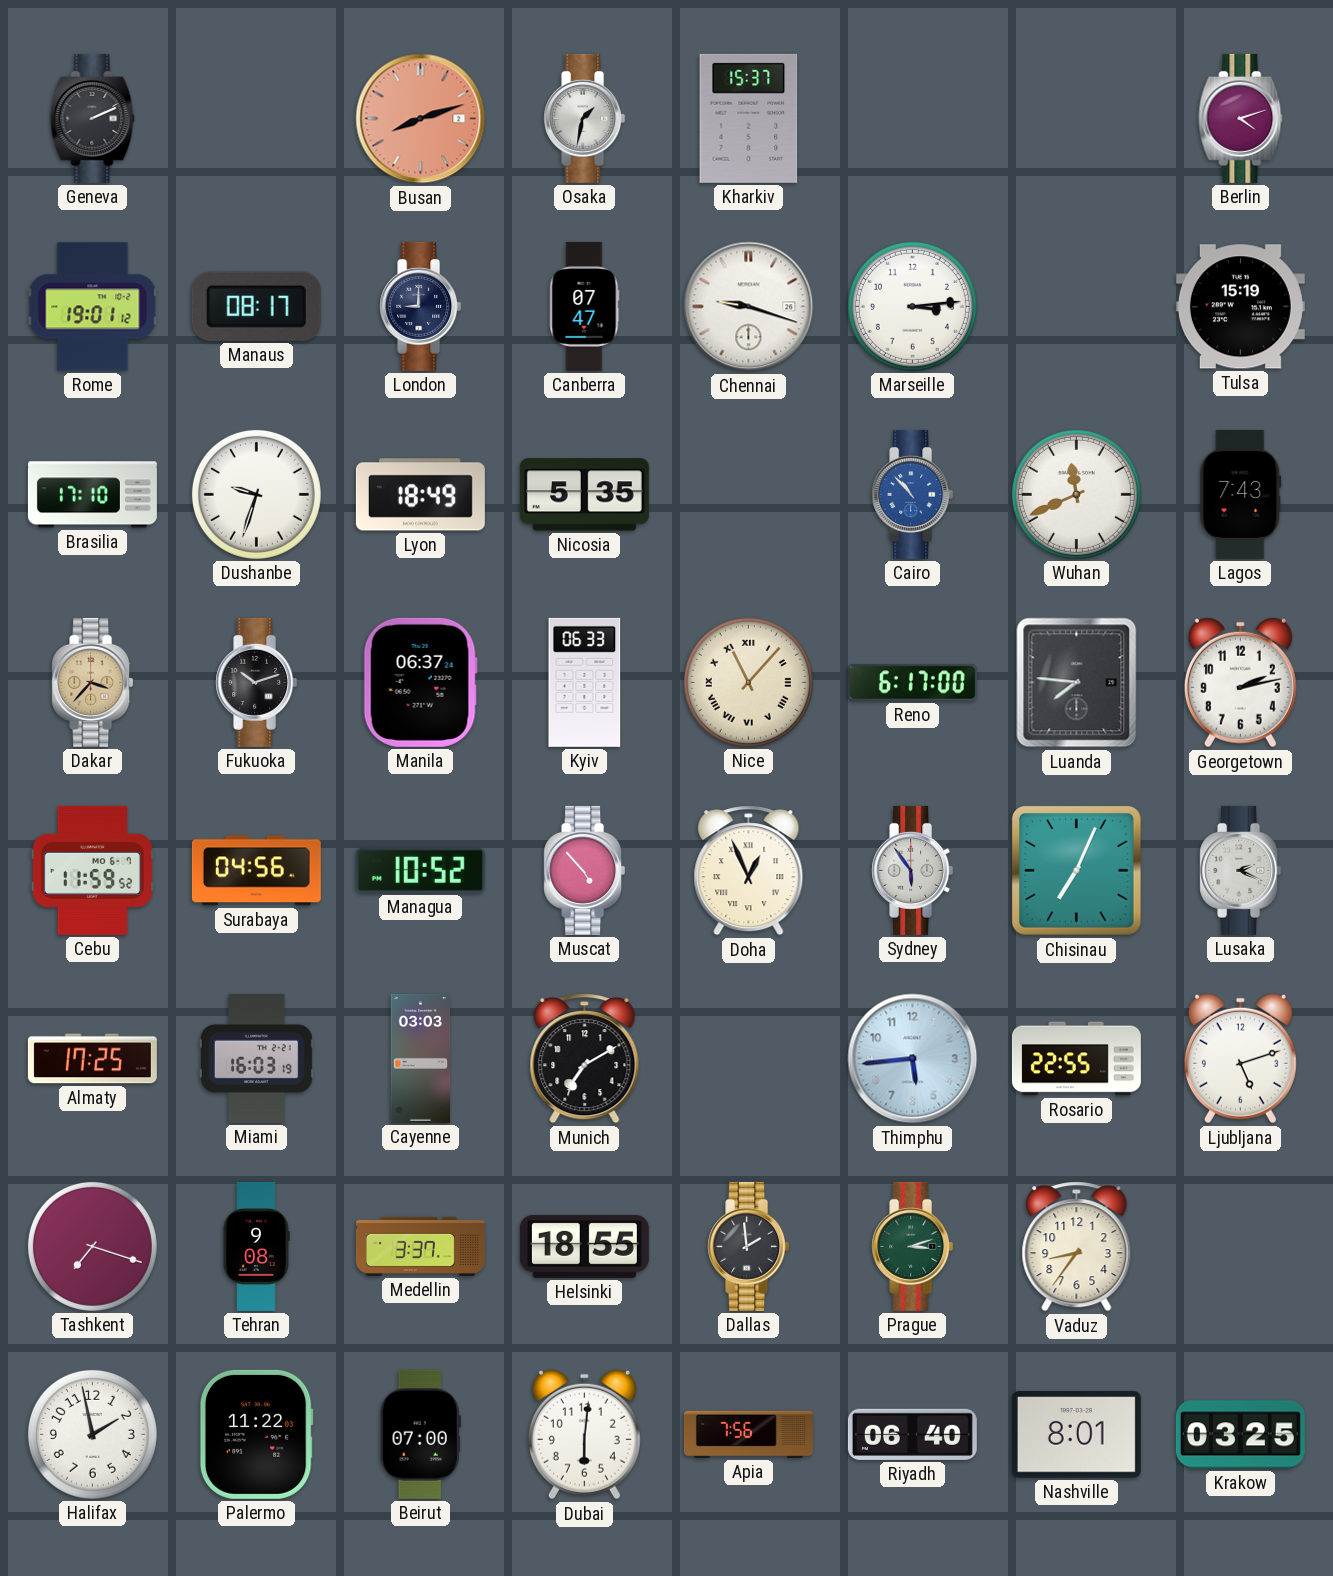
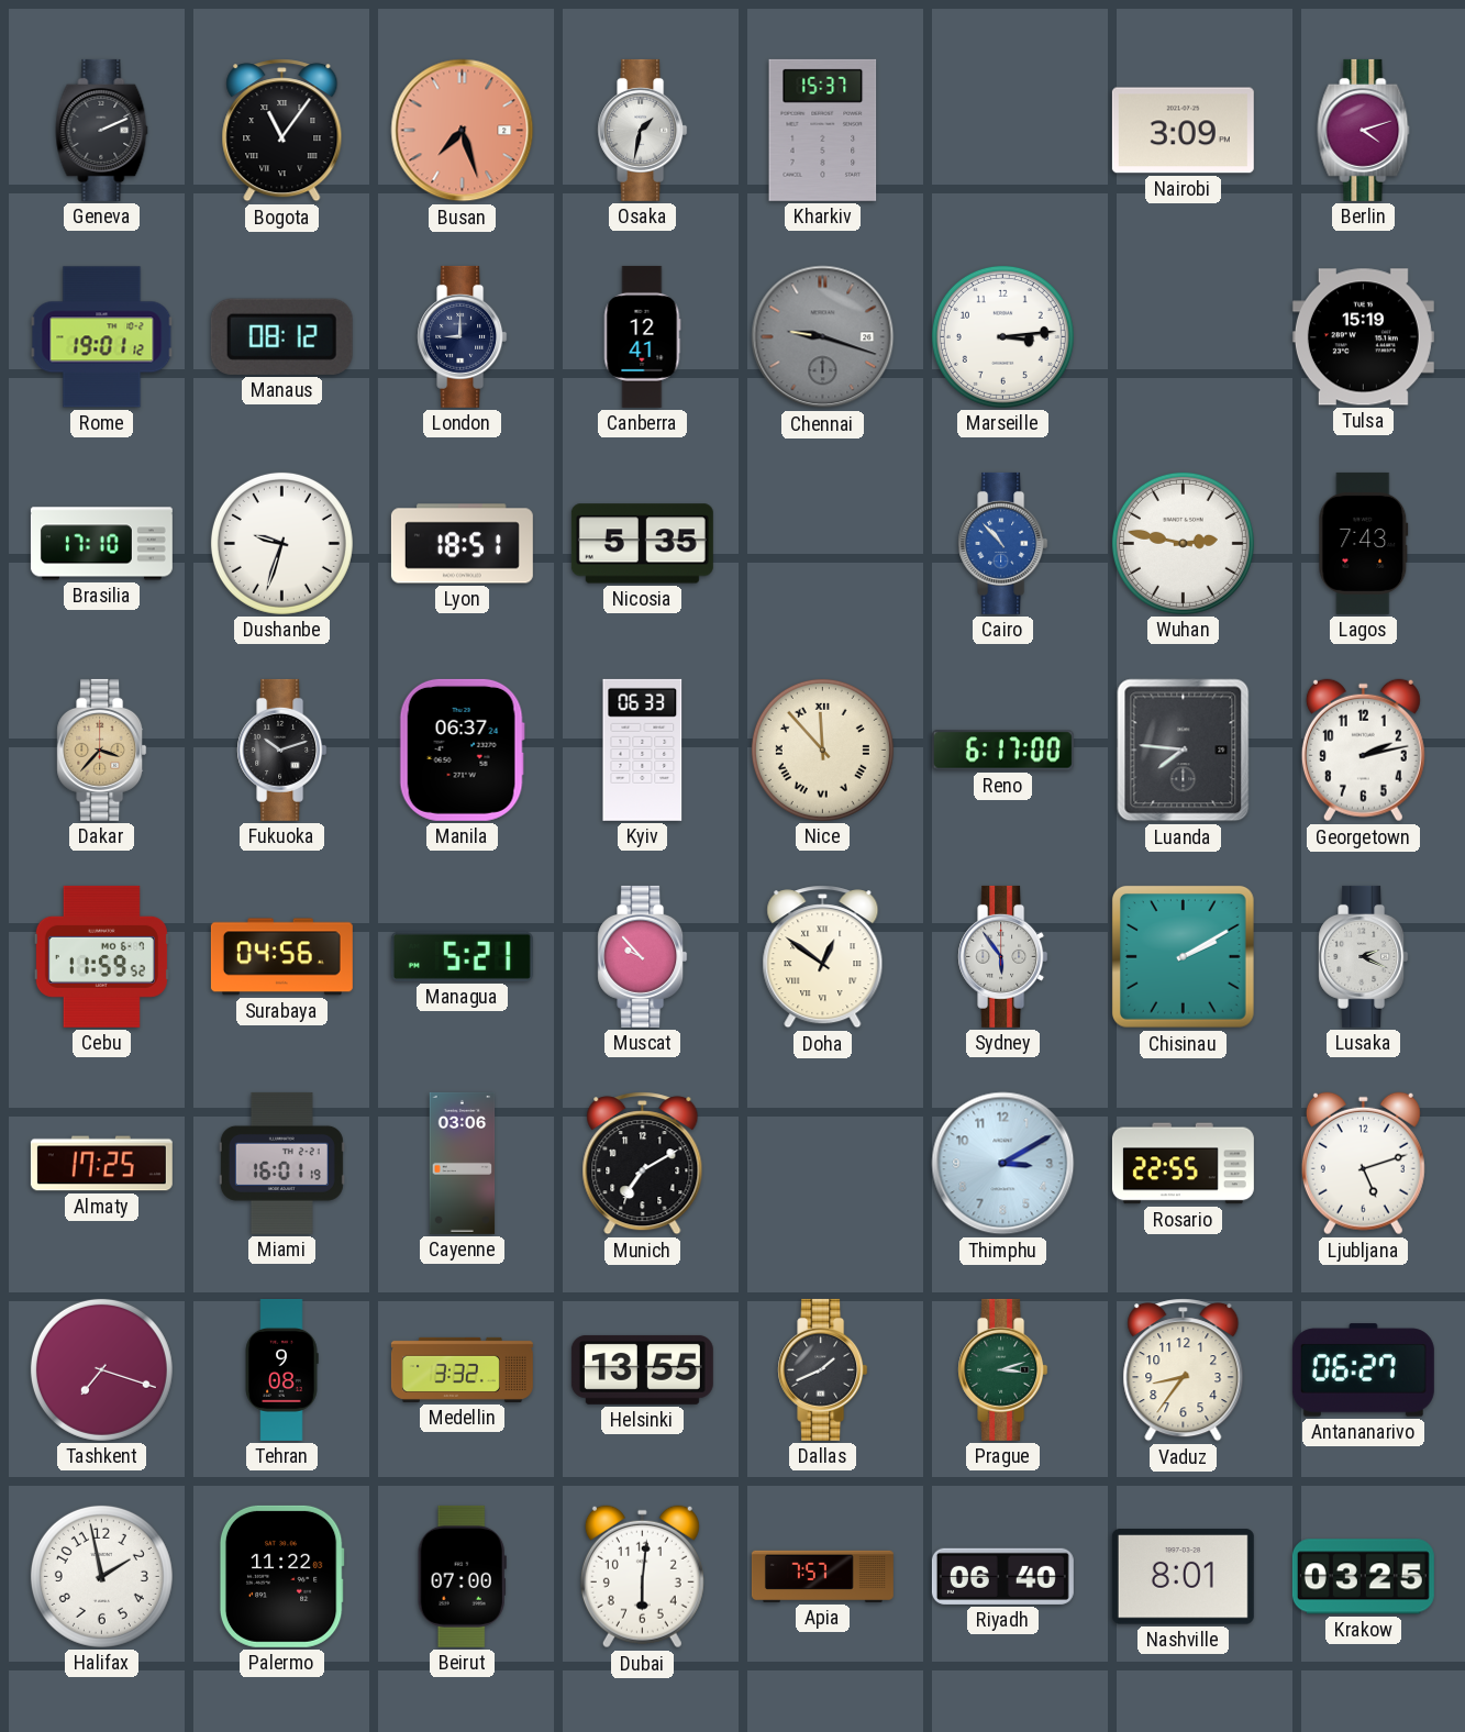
Bogota: none -> 11:06
Busan: 8:12 -> 7:27
Nairobi: none -> 3:09
Manaus: 08:17 -> 08:12
Canberra: 07:47 -> 12:41
Chennai dial: white -> grey
Lyon: 18:49 -> 18:51
Wuhan: 11:41 -> 2:47
Nice: 11:07 -> 11:53
Managua: 10:52 -> 5:21
Muscat: 4:53 -> 9:53
Doha: 12:56 -> 12:51
Chisinau: 7:04 -> 2:10
Miami: 16:03 -> 16:01
Cayenne: 03:03 -> 03:06
Thimphu: 5:44 -> 3:10
Medellin: 3:37 -> 3:32
Helsinki: 18:55 -> 13:55
Dallas: 1:59 -> 1:41
Antananarivo: none -> 06:27
Apia: 7:56 -> 7:57
